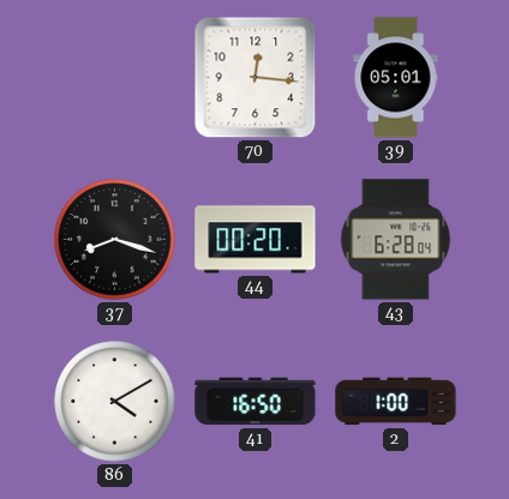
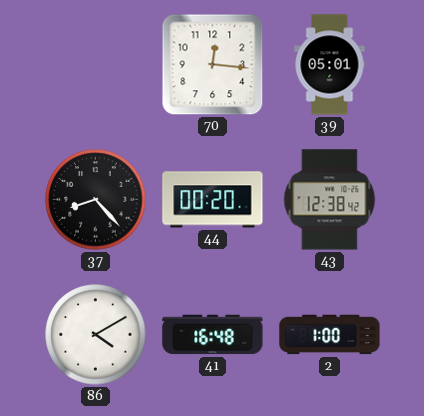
37: 8:18 -> 8:23
43: 6:28 -> 12:38
41: 16:50 -> 16:48
